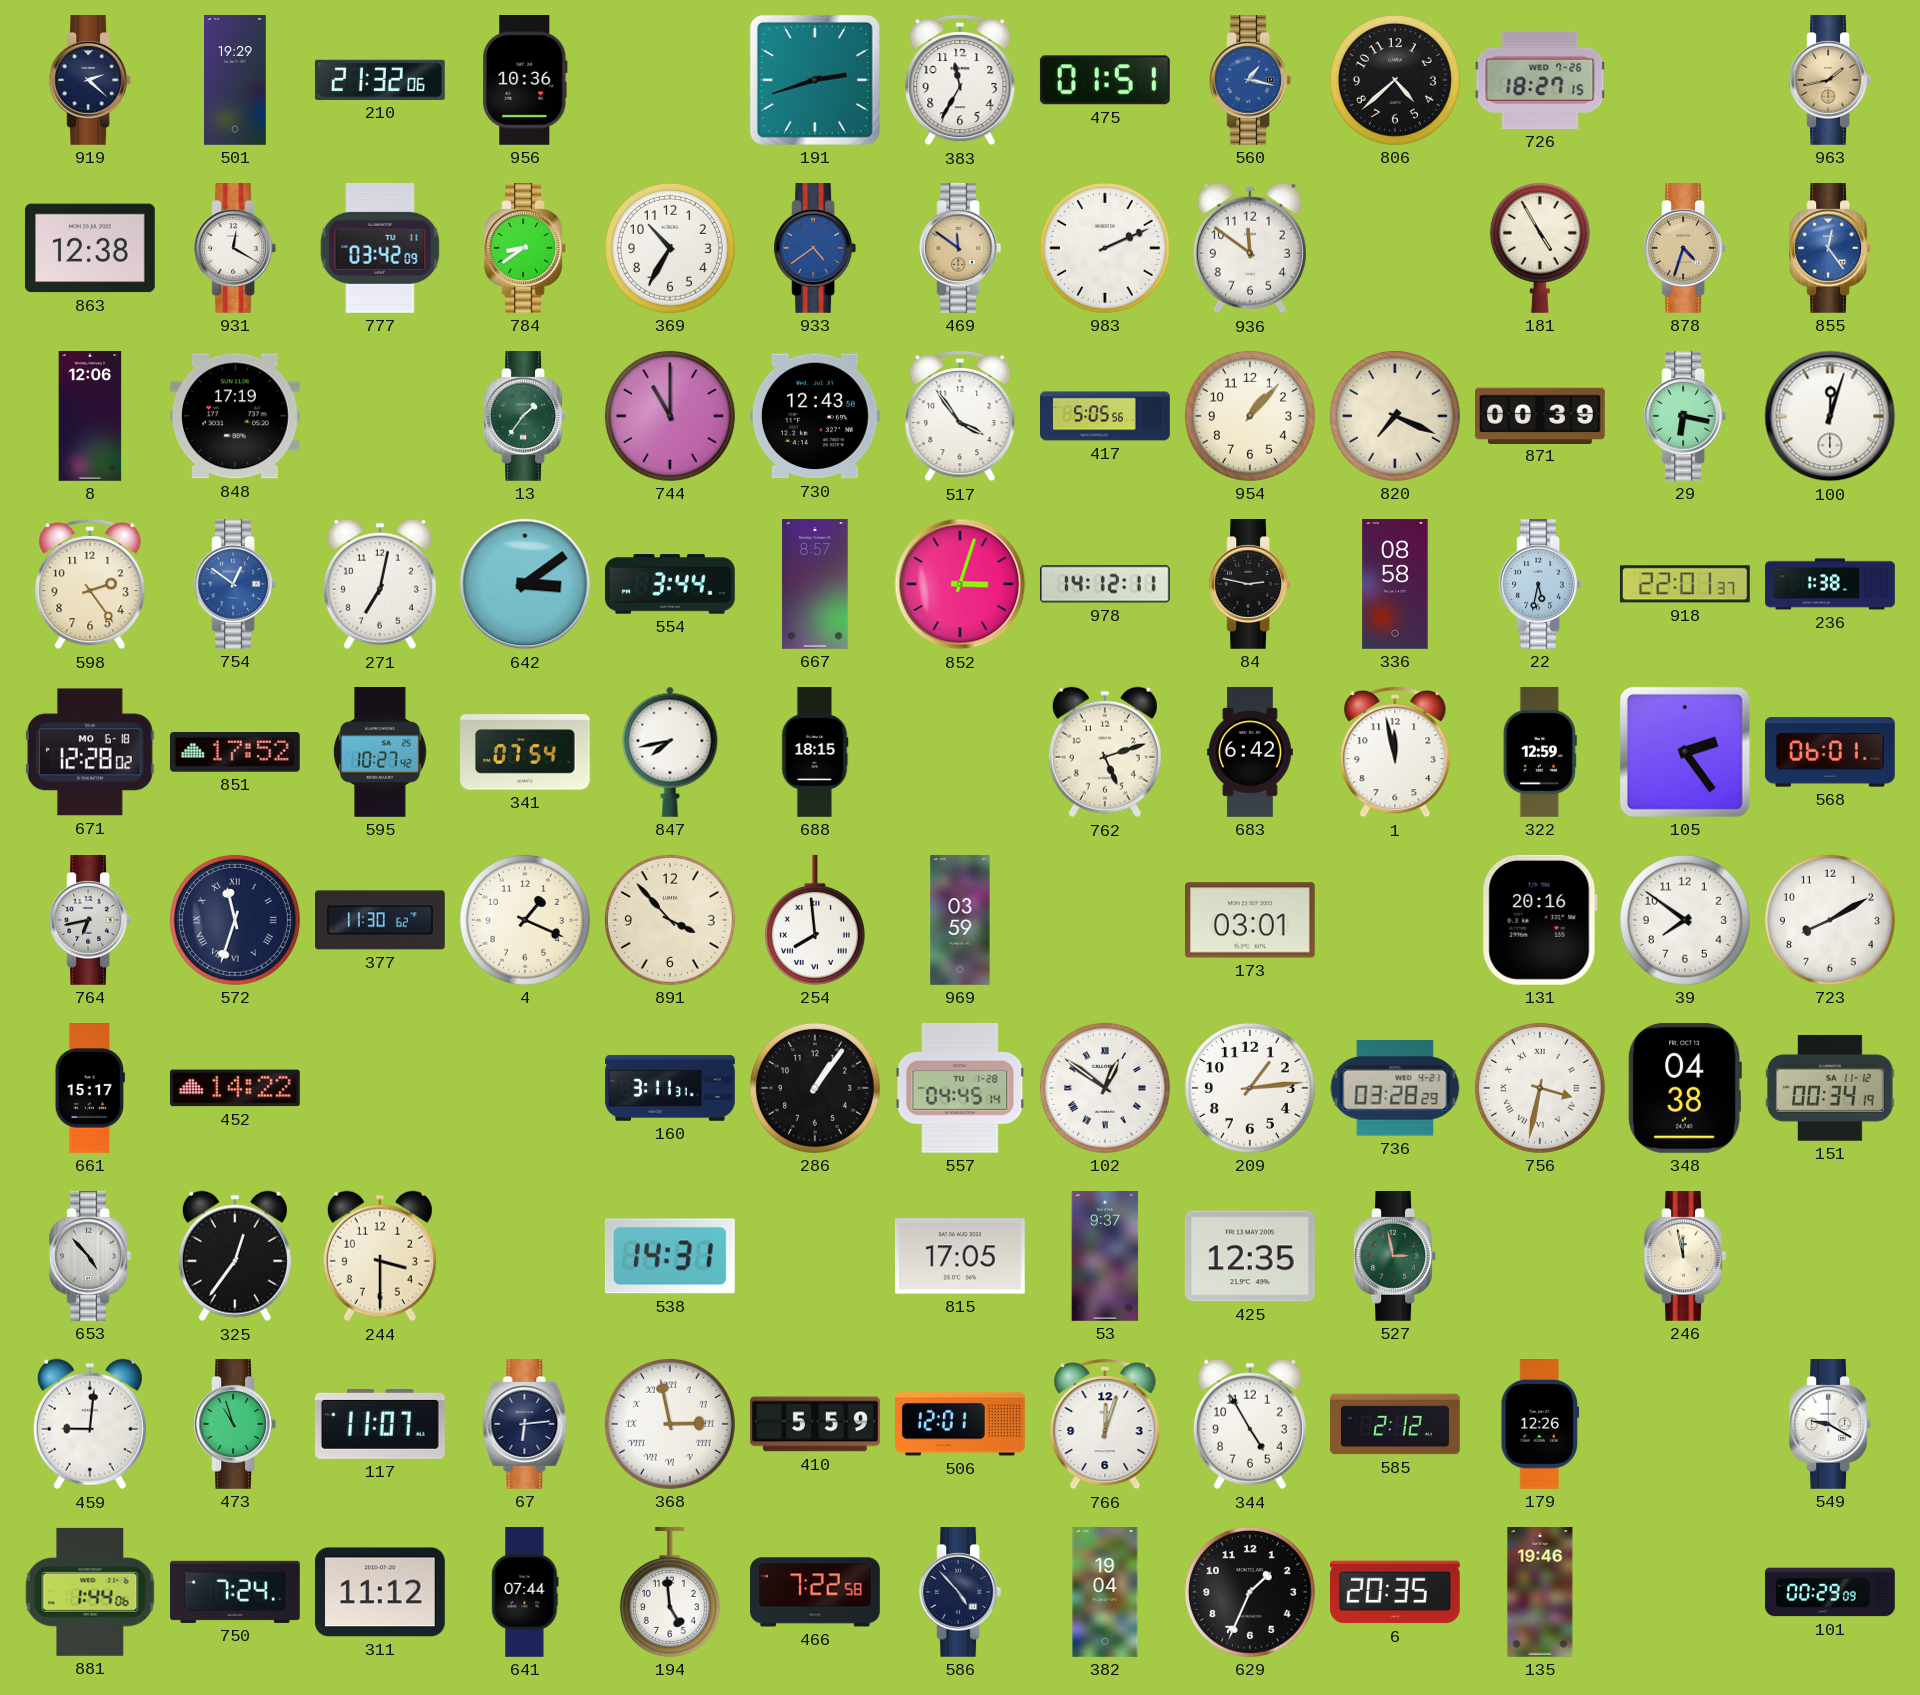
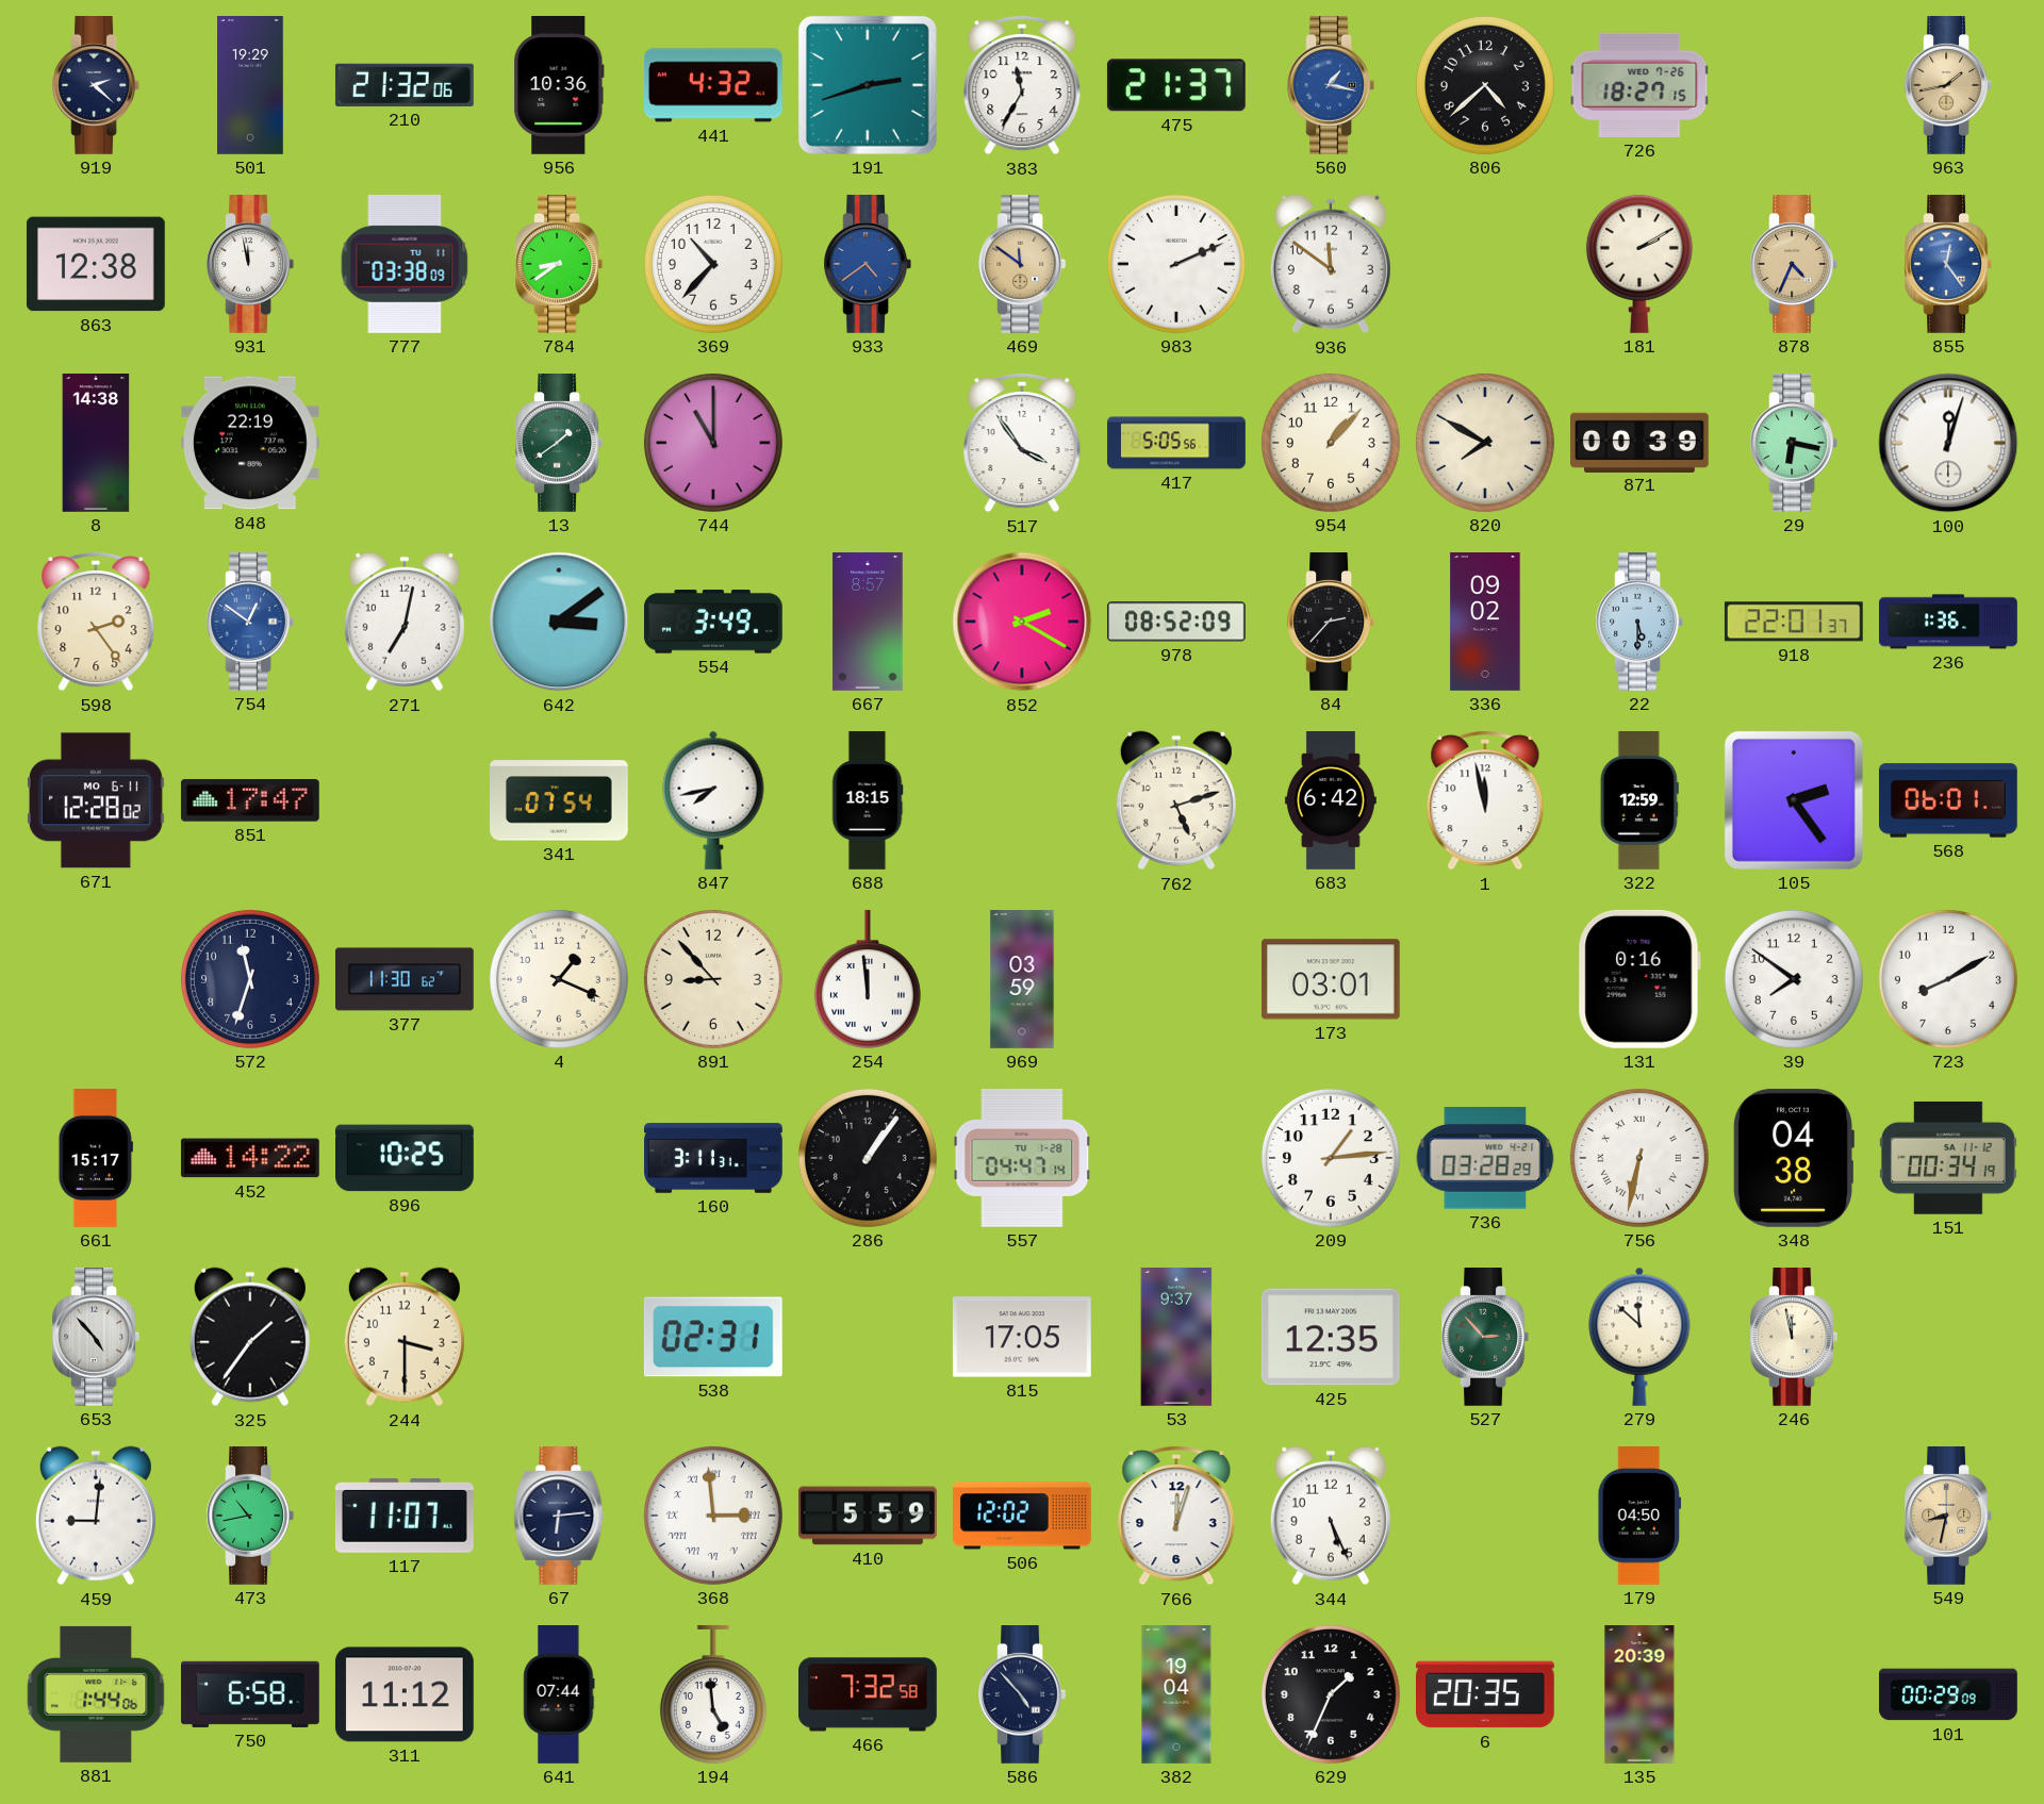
441: none -> 4:32
475: 01:51 -> 21:37
931: 12:20 -> 11:58
777: 03:42 -> 03:38
369: 10:35 -> 10:37
181: 4:55 -> 2:10
878: 4:33 -> 4:34
8: 12:06 -> 14:38
848: 17:19 -> 22:19
13: 1:36 -> 1:39
730: 12:43 -> none
820: 7:19 -> 7:50
554: 3:44 -> 3:49
852: 3:03 -> 2:20
978: 14:12 -> 08:52
84: 2:47 -> 2:37
336: 08:58 -> 09:02
22: 5:32 -> 5:30
236: 1:38 -> 1:36
671 date: MO 6-18 -> MO 6-11
851: 17:52 -> 17:47
595: 10:27 -> none
764: 6:43 -> none
572 numerals: Roman -> Arabic
891: 3:53 -> 8:53
254: 7:59 -> 11:59
131: 20:16 -> 0:16
896: none -> 10:25
557: 04:45 -> 04:47
102: 12:51 -> none
756: 3:32 -> 6:32
325: 12:36 -> 1:36
538: 14:31 -> 02:31
527: 2:58 -> 2:53
279: none -> 11:52
473: 10:57 -> 10:43
368: 2:58 -> 2:59
506: 12:01 -> 12:02
344: 4:55 -> 5:26
585: 2:12 -> none
179: 12:26 -> 04:50
549: 9:20 -> 8:32
549 dial: white -> champagne
750: 7:24 -> 6:58
466: 7:22 -> 7:32
135: 19:46 -> 20:39
